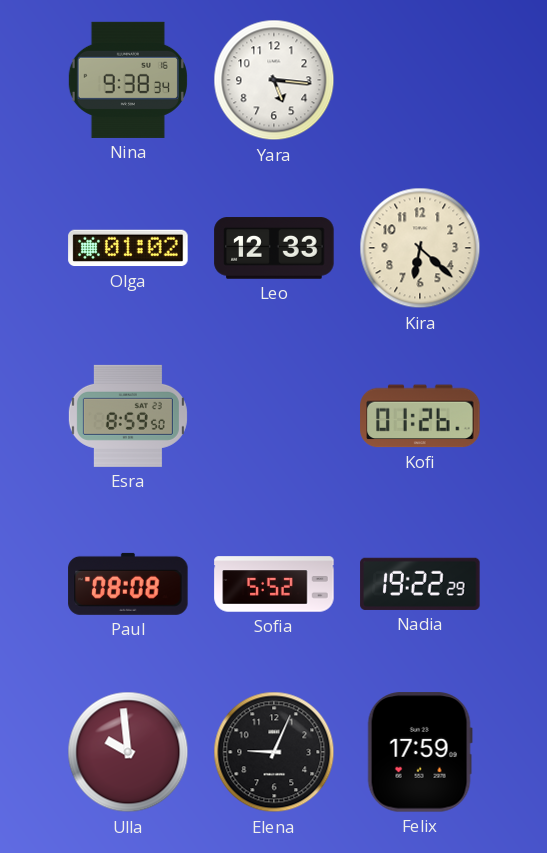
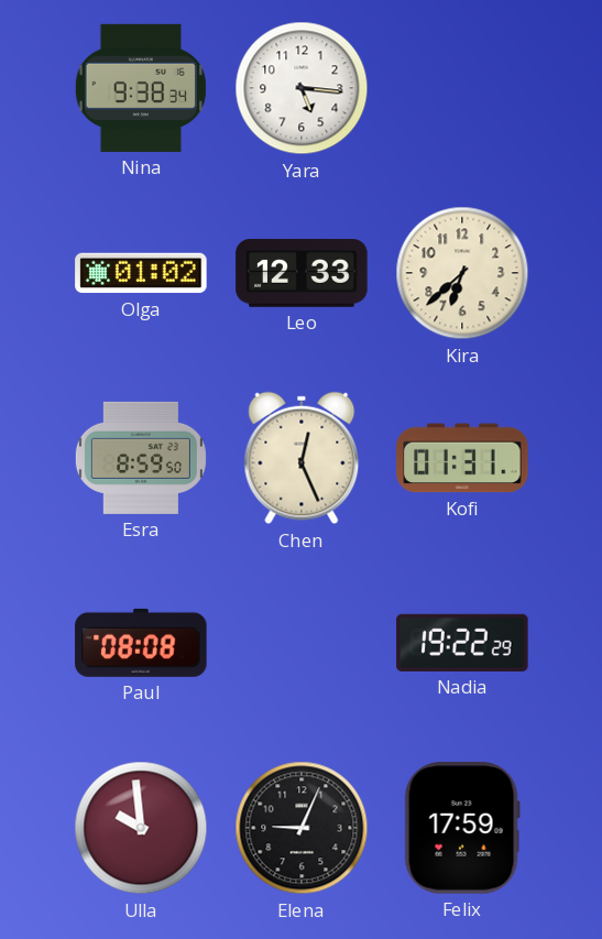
Kira: 6:22 -> 6:38
Chen: none -> 12:26
Kofi: 01:26 -> 01:31
Sofia: 5:52 -> none
